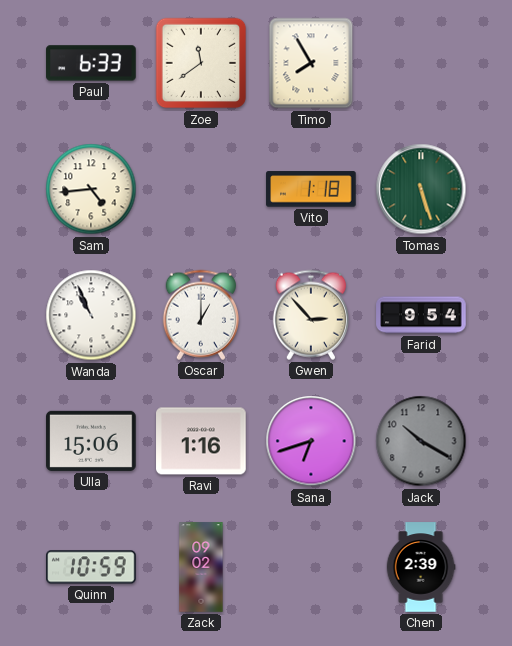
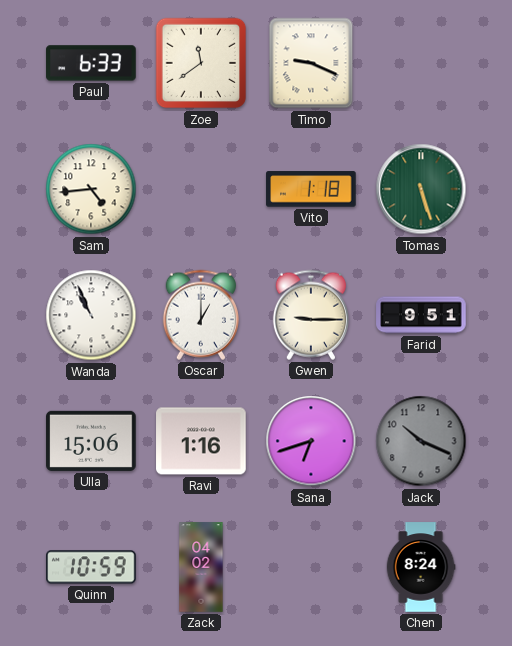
Timo: 7:55 -> 9:19
Gwen: 2:53 -> 9:15
Farid: 9:54 -> 9:51
Jack: 10:20 -> 10:19
Zack: 09:02 -> 04:02
Chen: 2:39 -> 8:24
